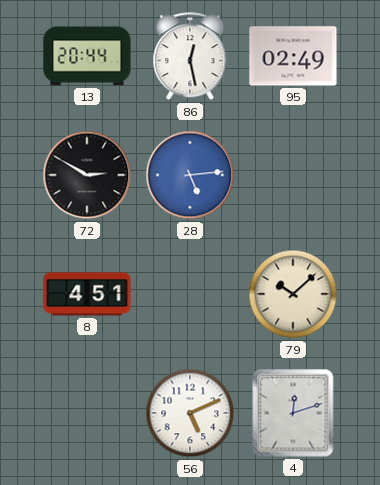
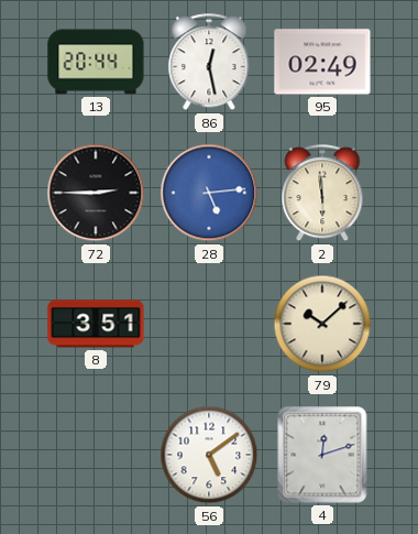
72: 2:50 -> 2:45
2: none -> 5:59
8: 4:51 -> 3:51
56: 5:11 -> 5:09
